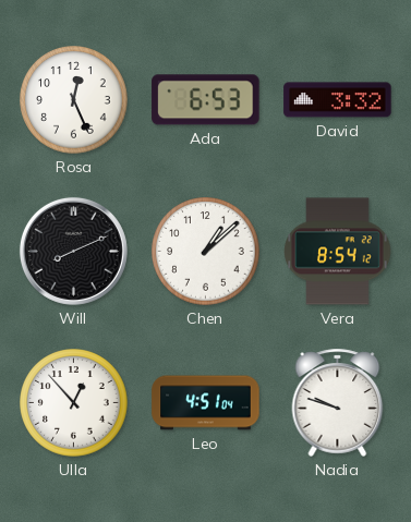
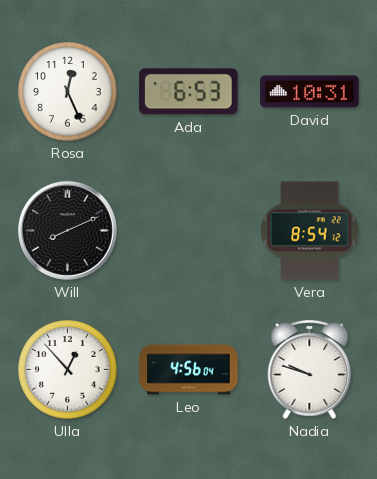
David: 3:32 -> 10:31
Chen: 1:08 -> none
Leo: 4:51 -> 4:56
